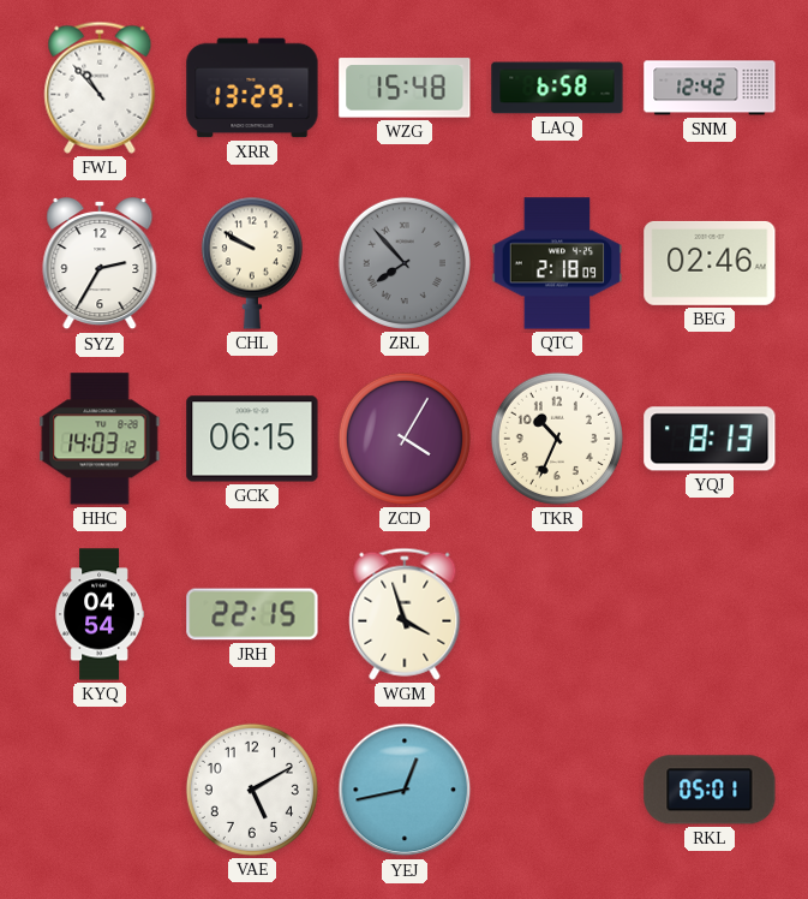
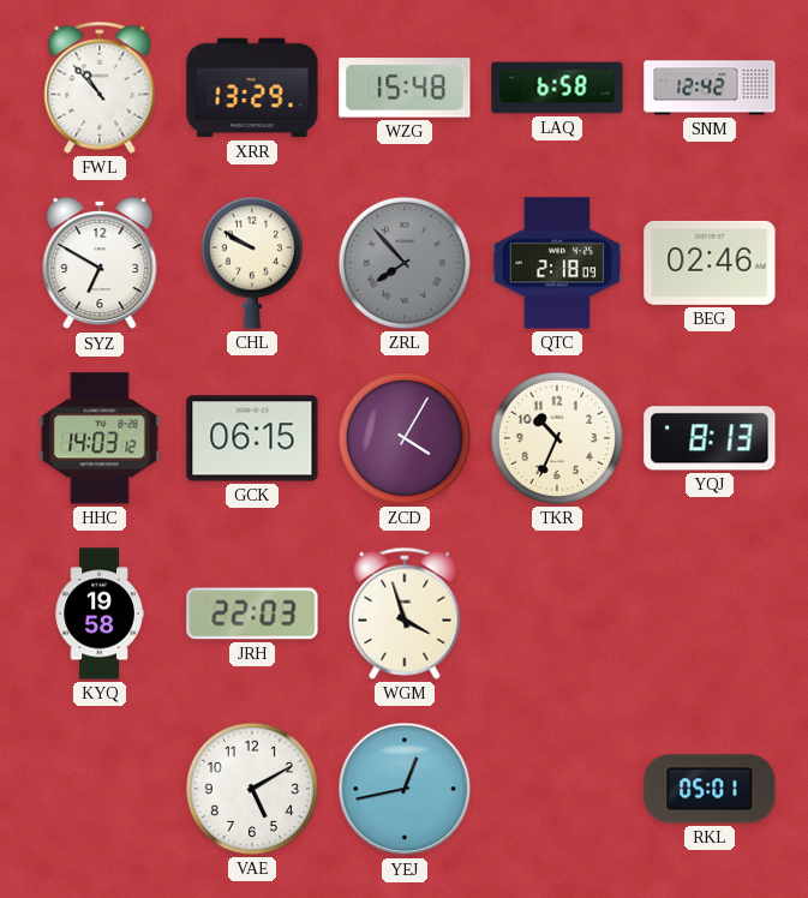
SYZ: 2:35 -> 6:50
KYQ: 04:54 -> 19:58
JRH: 22:15 -> 22:03
